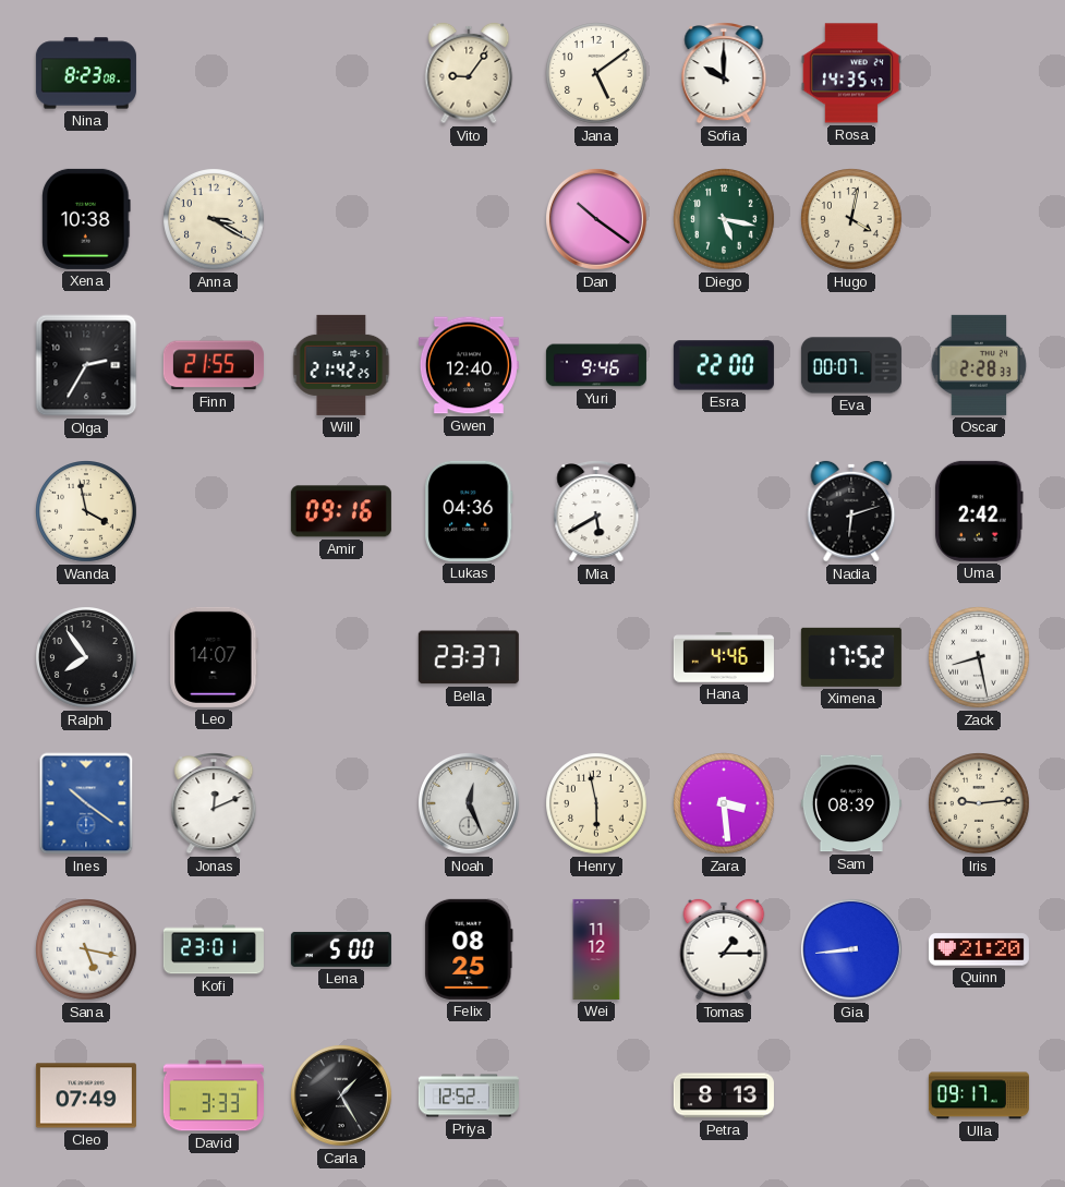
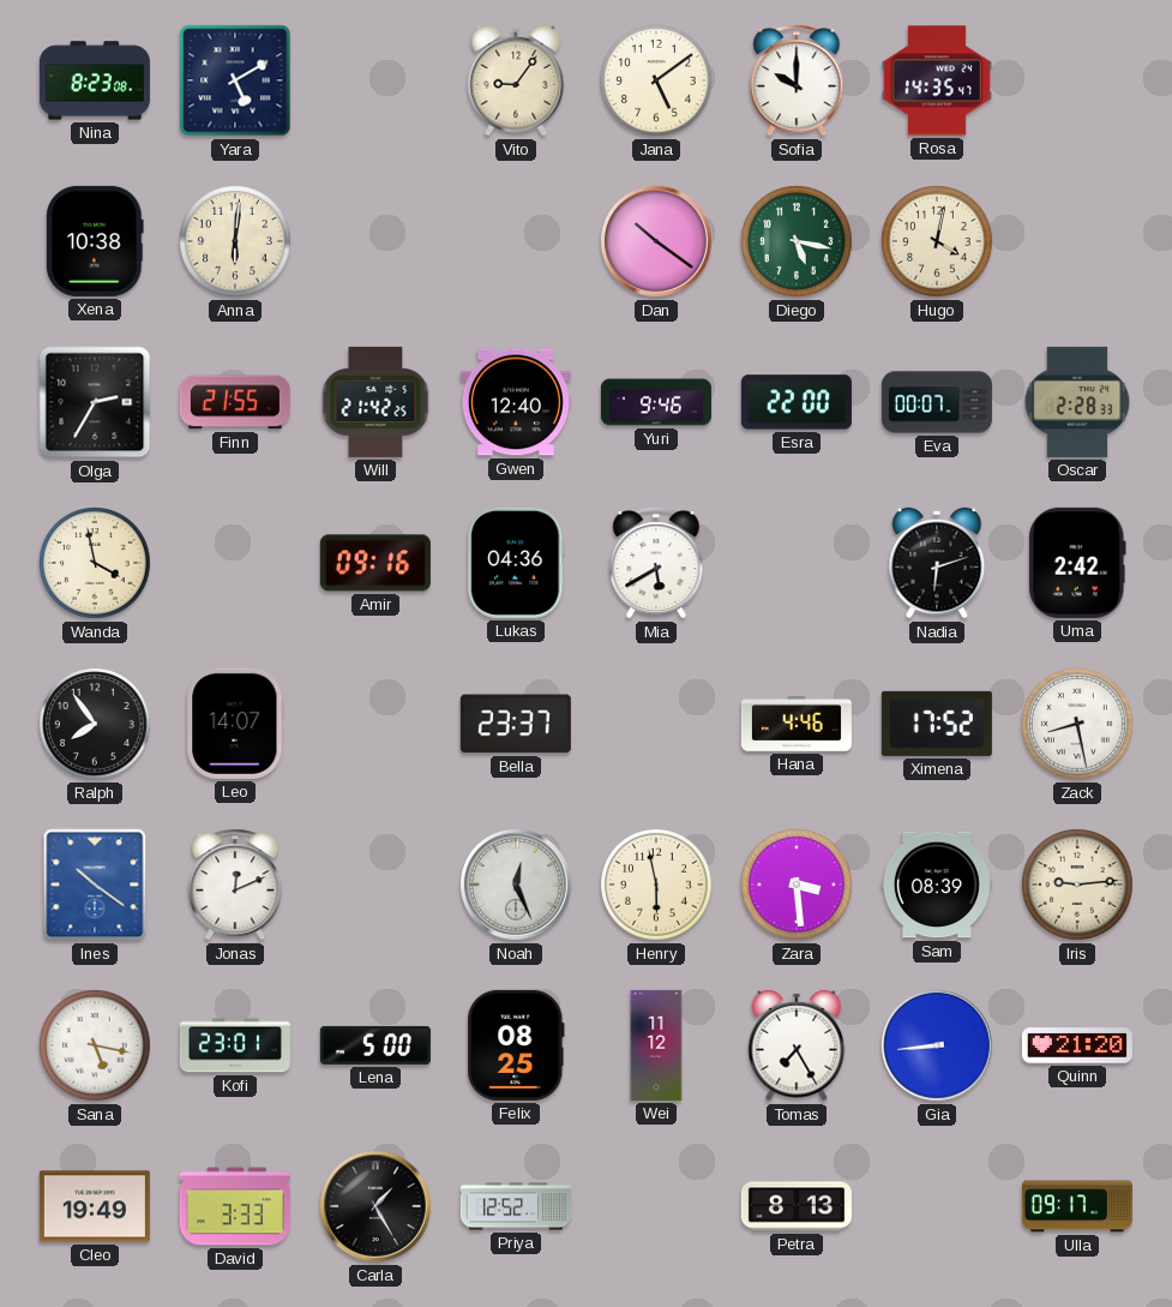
Yara: none -> 5:10
Anna: 3:20 -> 6:01
Tomas: 1:15 -> 7:25
Cleo: 07:49 -> 19:49
